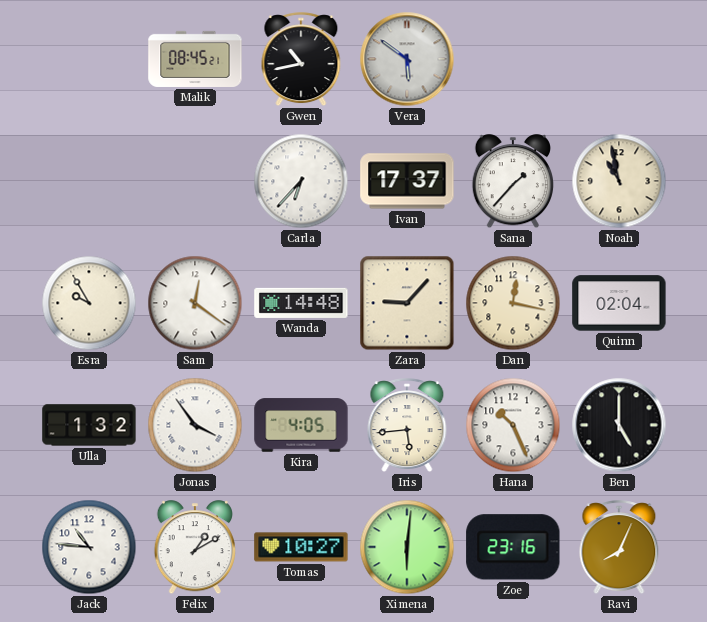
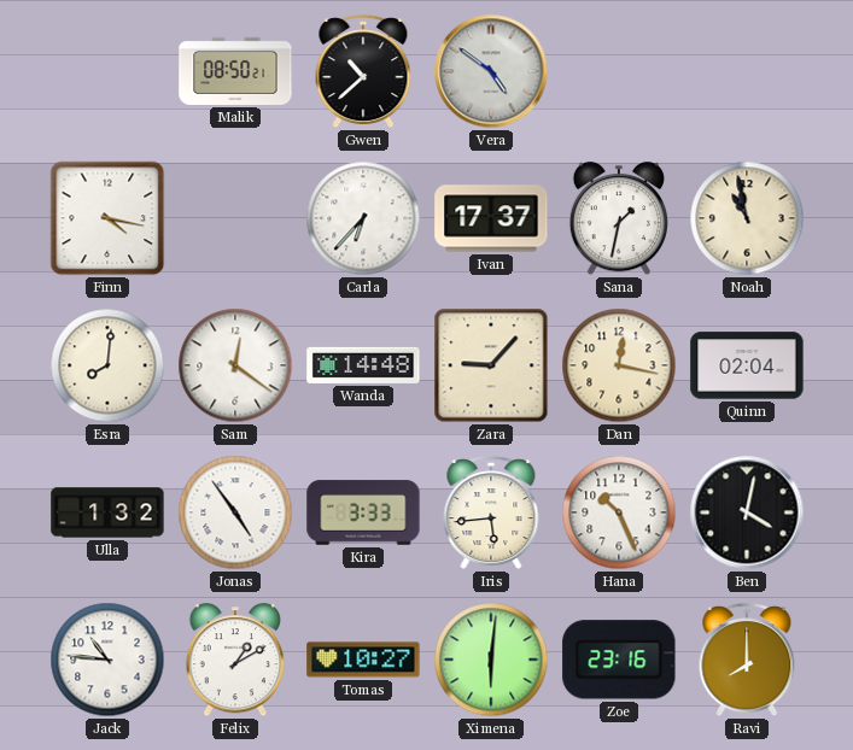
Malik: 08:45 -> 08:50
Gwen: 10:43 -> 10:38
Vera: 5:51 -> 4:51
Finn: none -> 4:17
Sana: 1:37 -> 1:32
Esra: 9:55 -> 8:01
Jonas: 3:54 -> 4:54
Kira: 4:05 -> 3:33
Ben: 5:00 -> 4:02
Ravi: 8:04 -> 8:00
